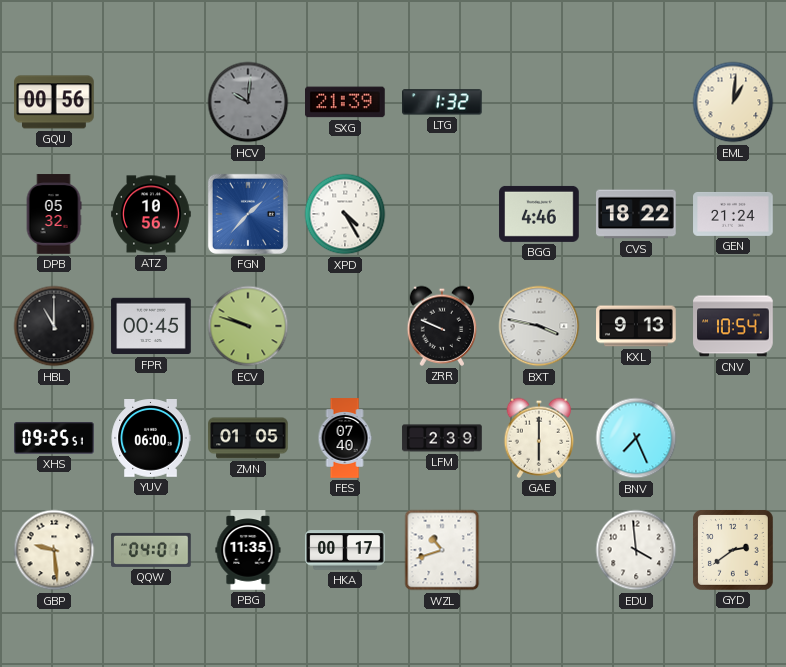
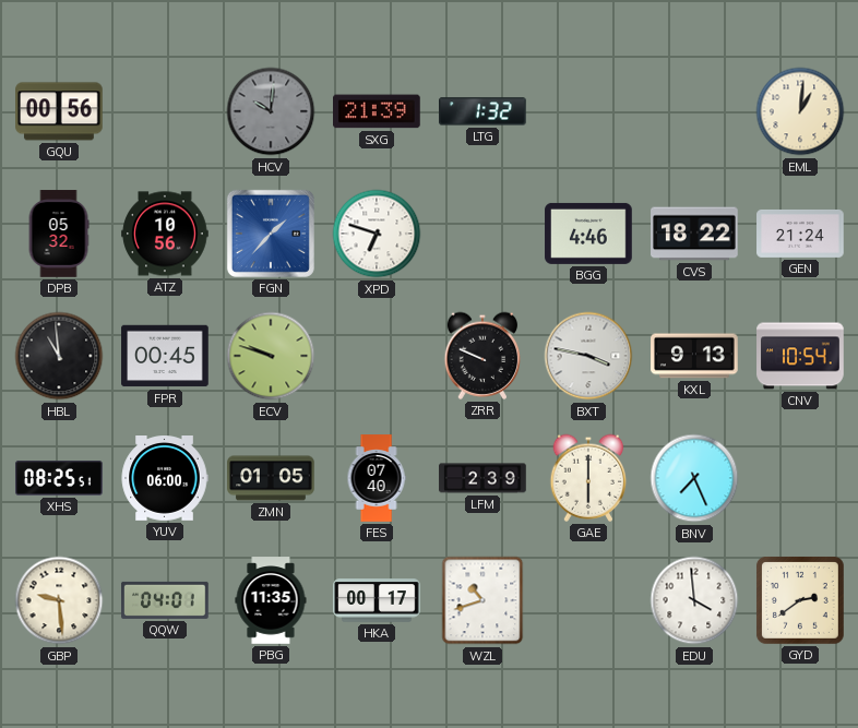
XPD: 4:25 -> 6:48
HBL: 11:00 -> 10:59
XHS: 09:25 -> 08:25
